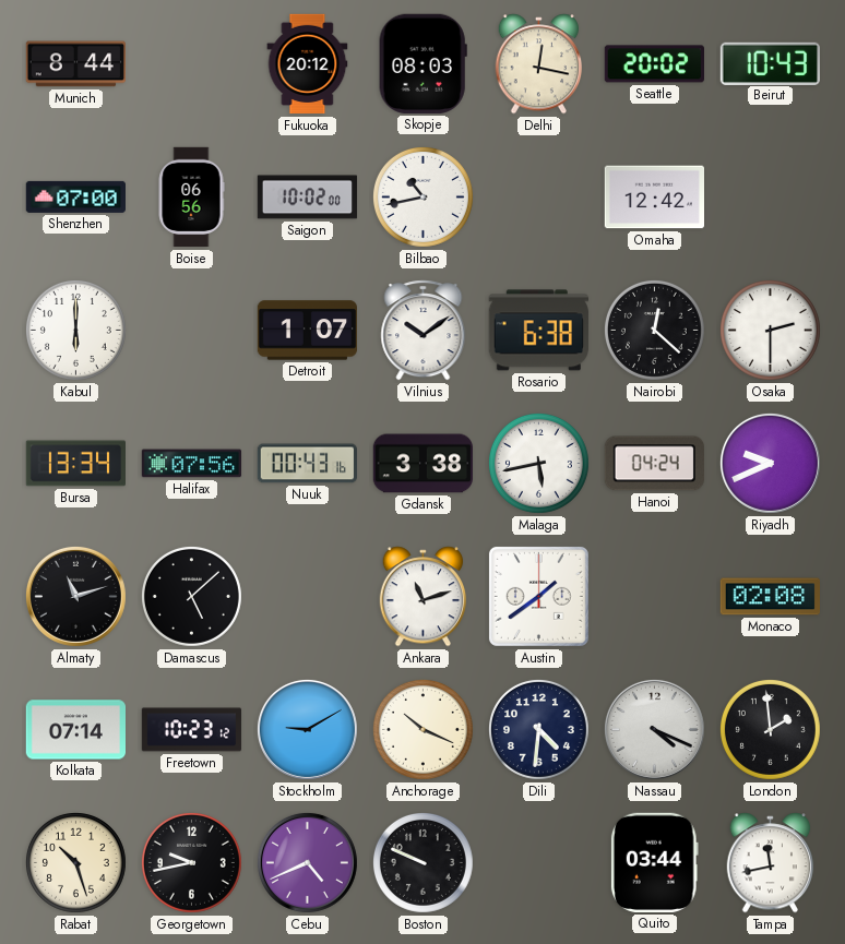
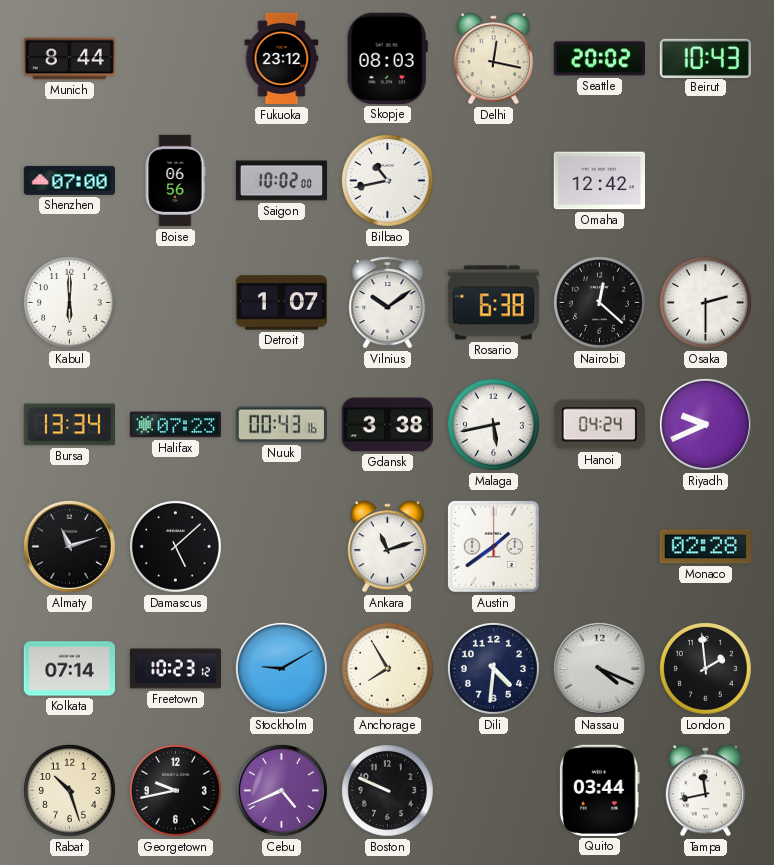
Fukuoka: 20:12 -> 23:12
Halifax: 07:56 -> 07:23
Monaco: 02:08 -> 02:28
Anchorage: 10:19 -> 7:55
